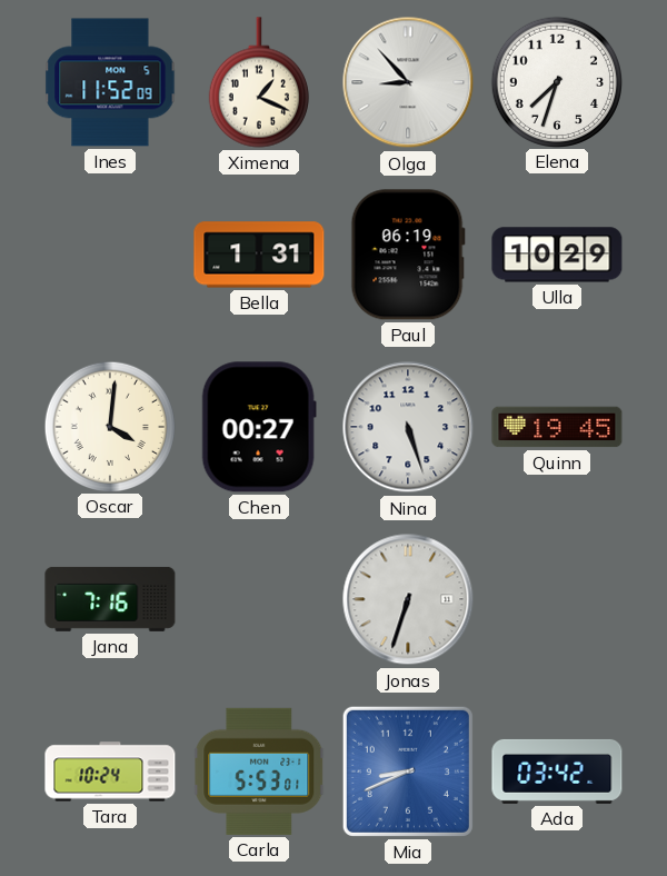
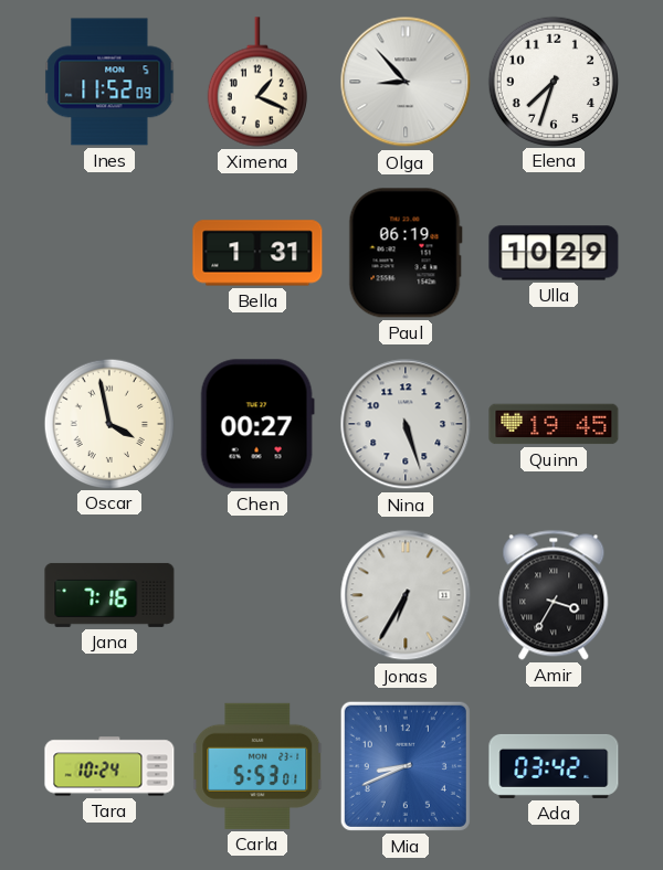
Oscar: 4:01 -> 3:58
Jonas: 6:33 -> 6:35
Amir: none -> 3:35
